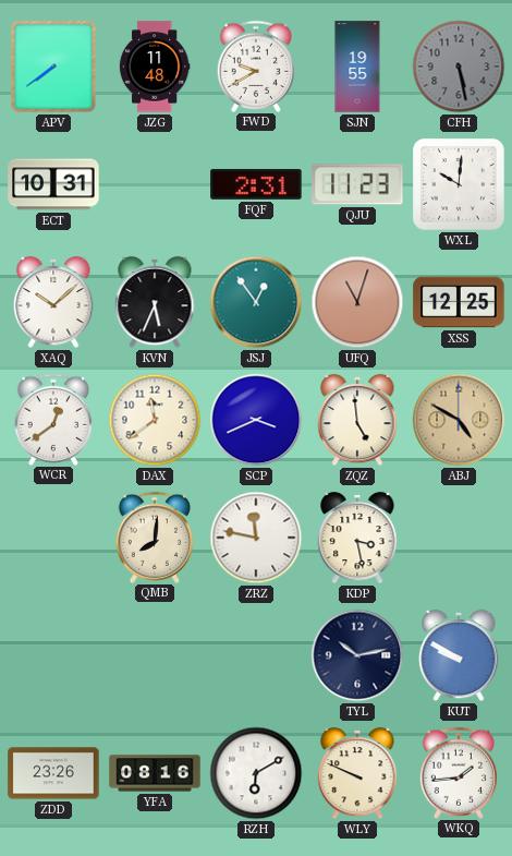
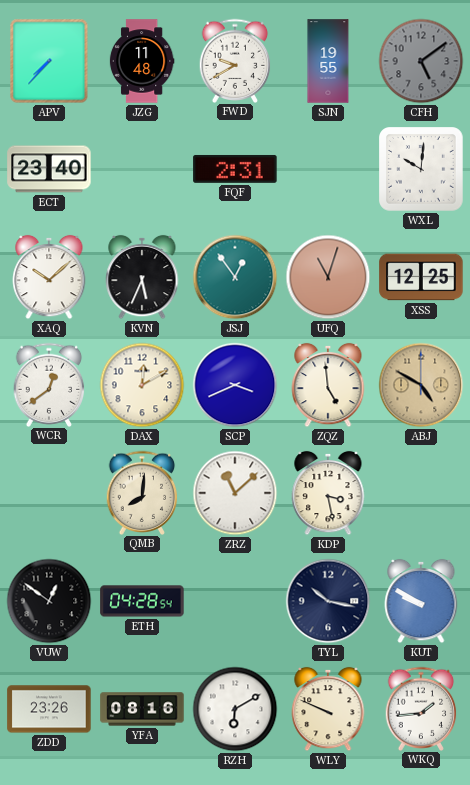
APV: 7:39 -> 7:37
CFH: 5:28 -> 5:09
ECT: 10:31 -> 23:40
QJU: 11:23 -> none
DAX: 11:39 -> 12:10
ZRZ: 11:47 -> 11:08
VUW: none -> 12:51
ETH: none -> 04:28
TYL: 10:13 -> 10:17
